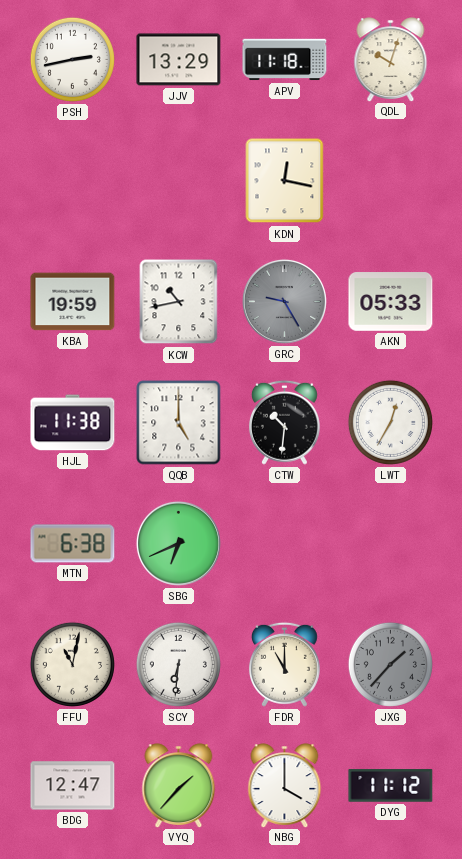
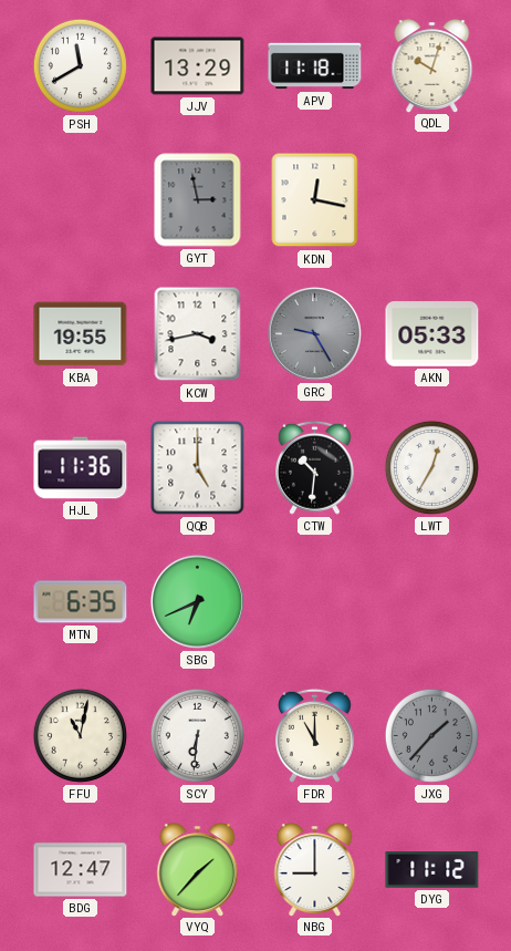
PSH: 2:43 -> 11:40
GYT: none -> 2:58
KBA: 19:59 -> 19:55
KCW: 10:43 -> 3:43
HJL: 11:38 -> 11:36
MTN: 6:38 -> 6:35
NBG: 4:00 -> 9:00
